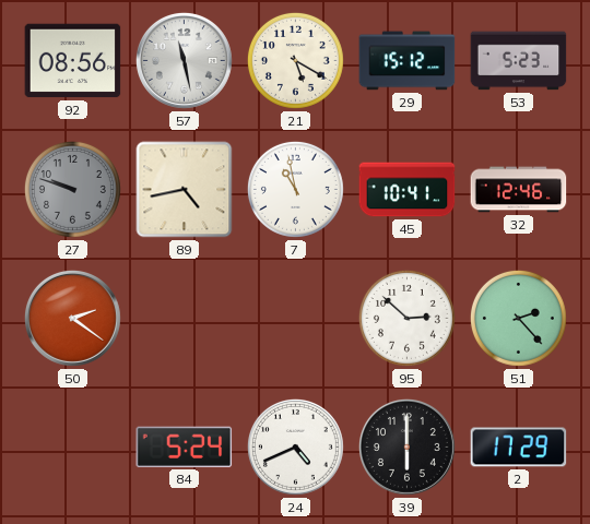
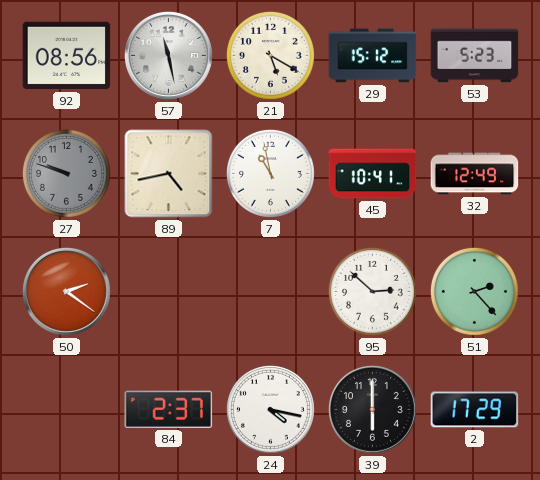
32: 12:46 -> 12:49
84: 5:24 -> 2:37
24: 4:41 -> 4:17
